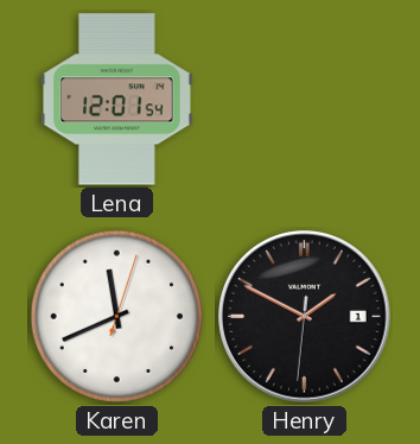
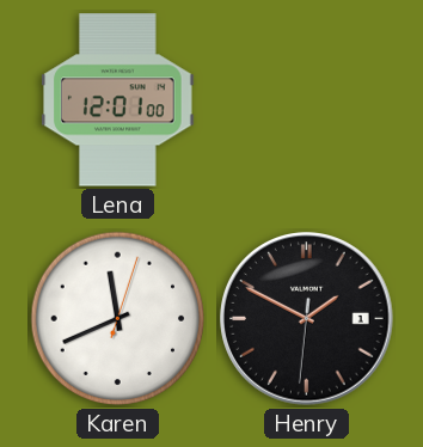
Lena: 12:01:54 -> 12:01:00
